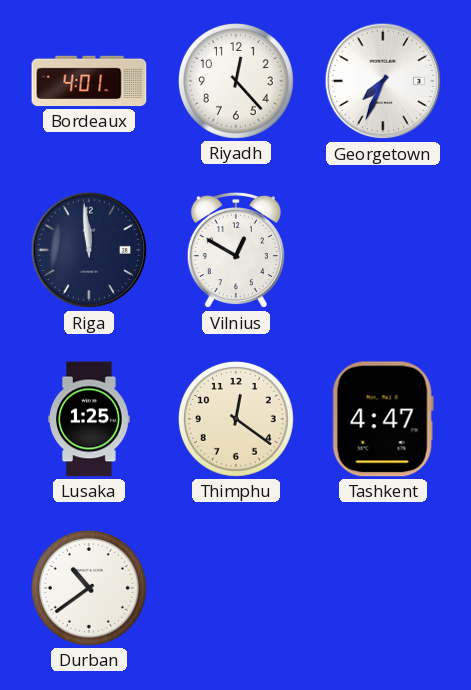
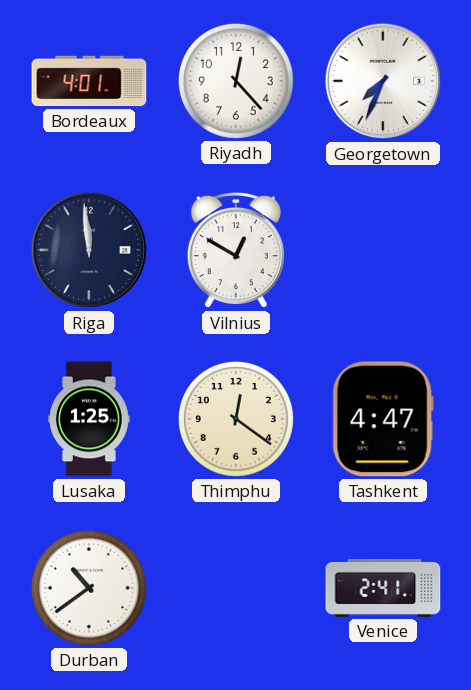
Venice: none -> 2:41
